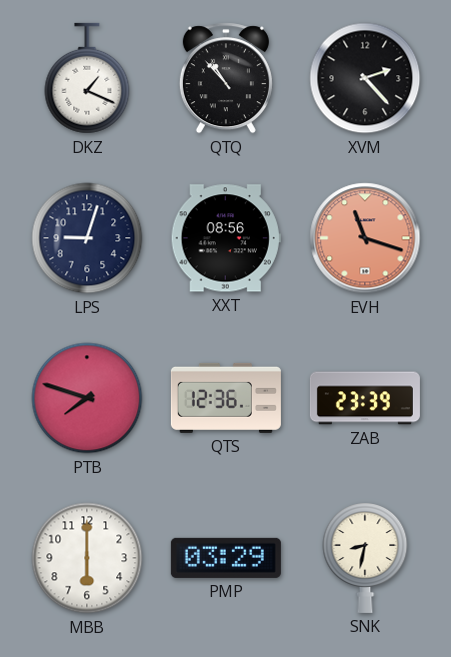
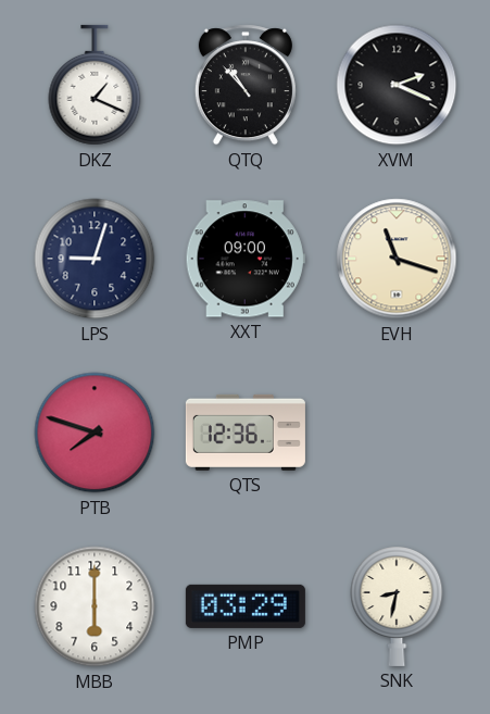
XVM: 2:23 -> 2:19
XXT: 08:56 -> 09:00
EVH dial: salmon -> cream
ZAB: 23:39 -> none
